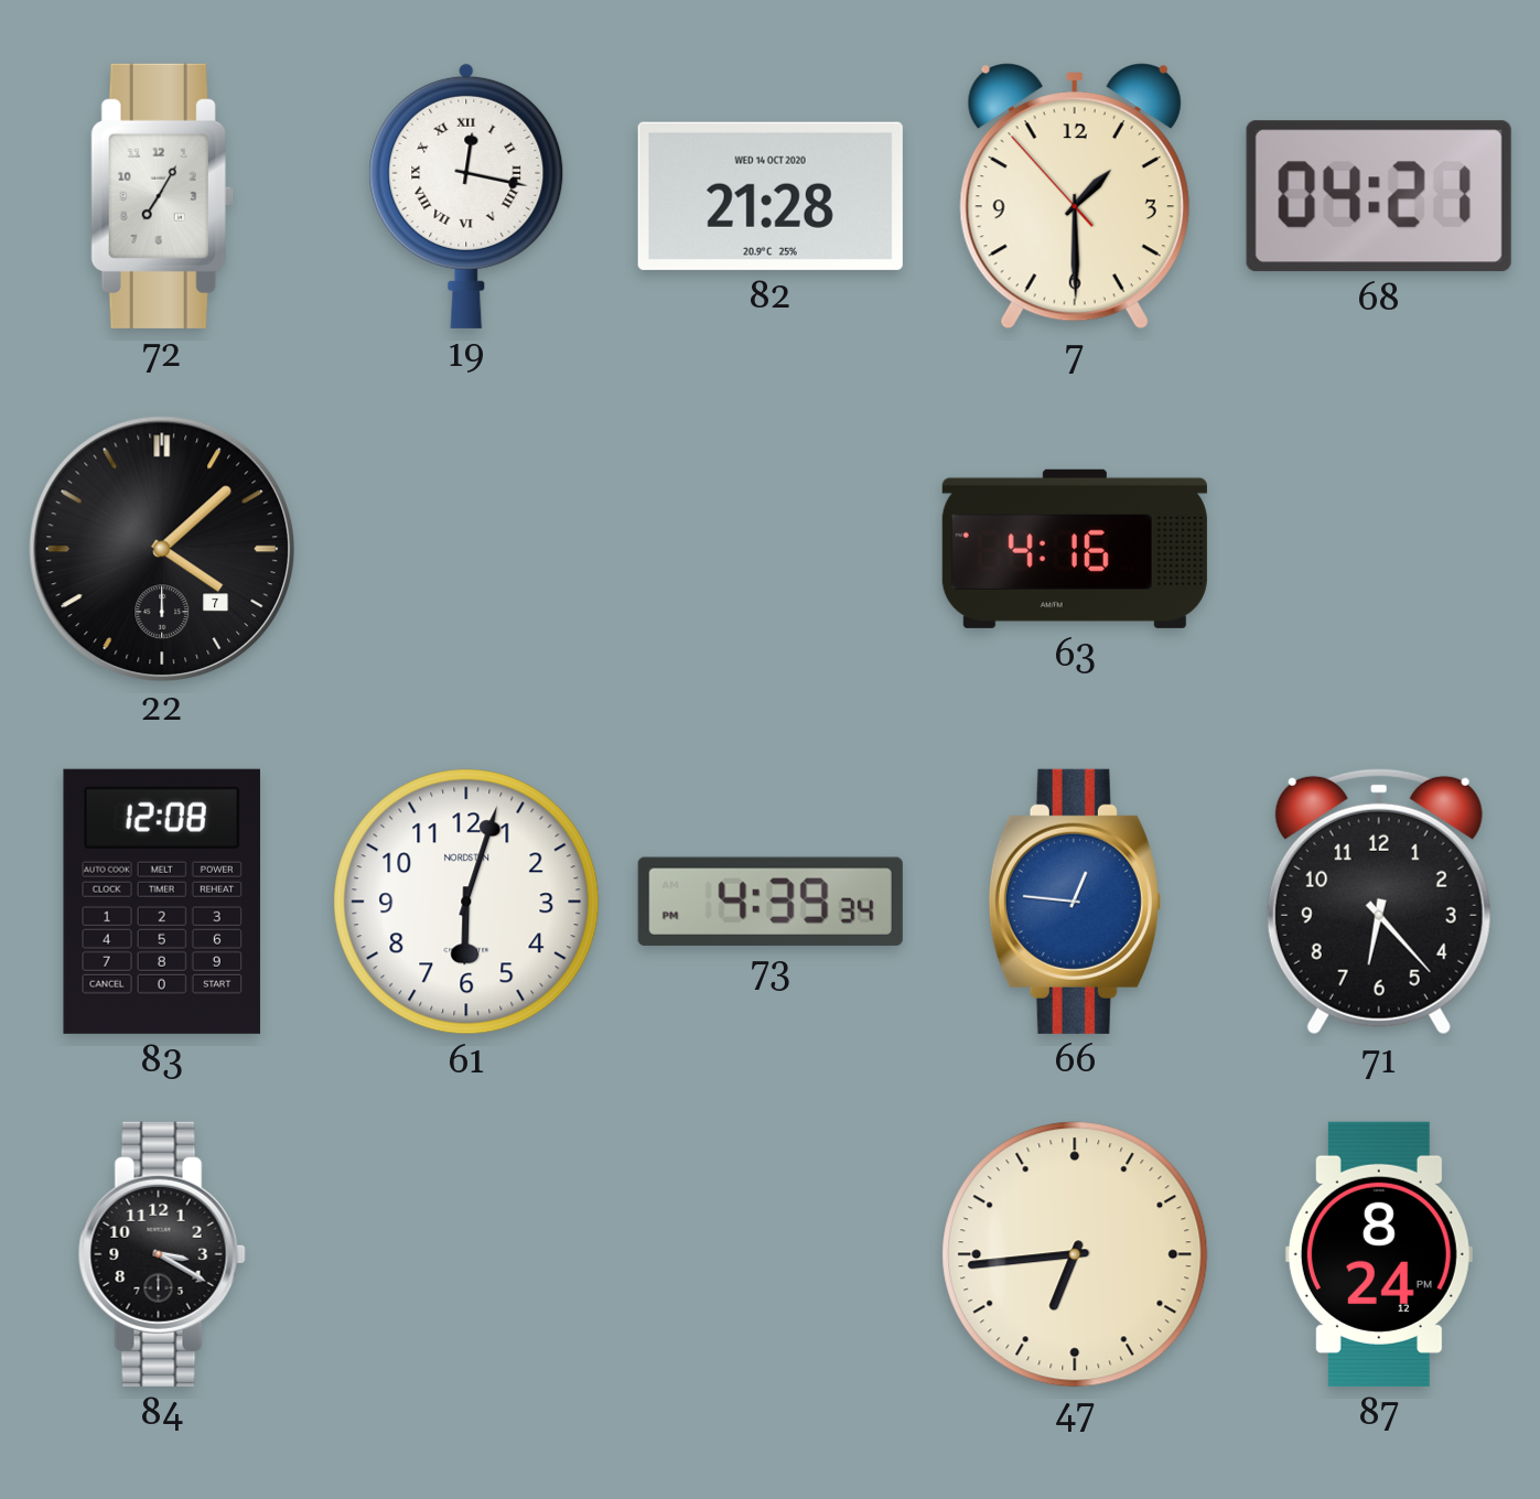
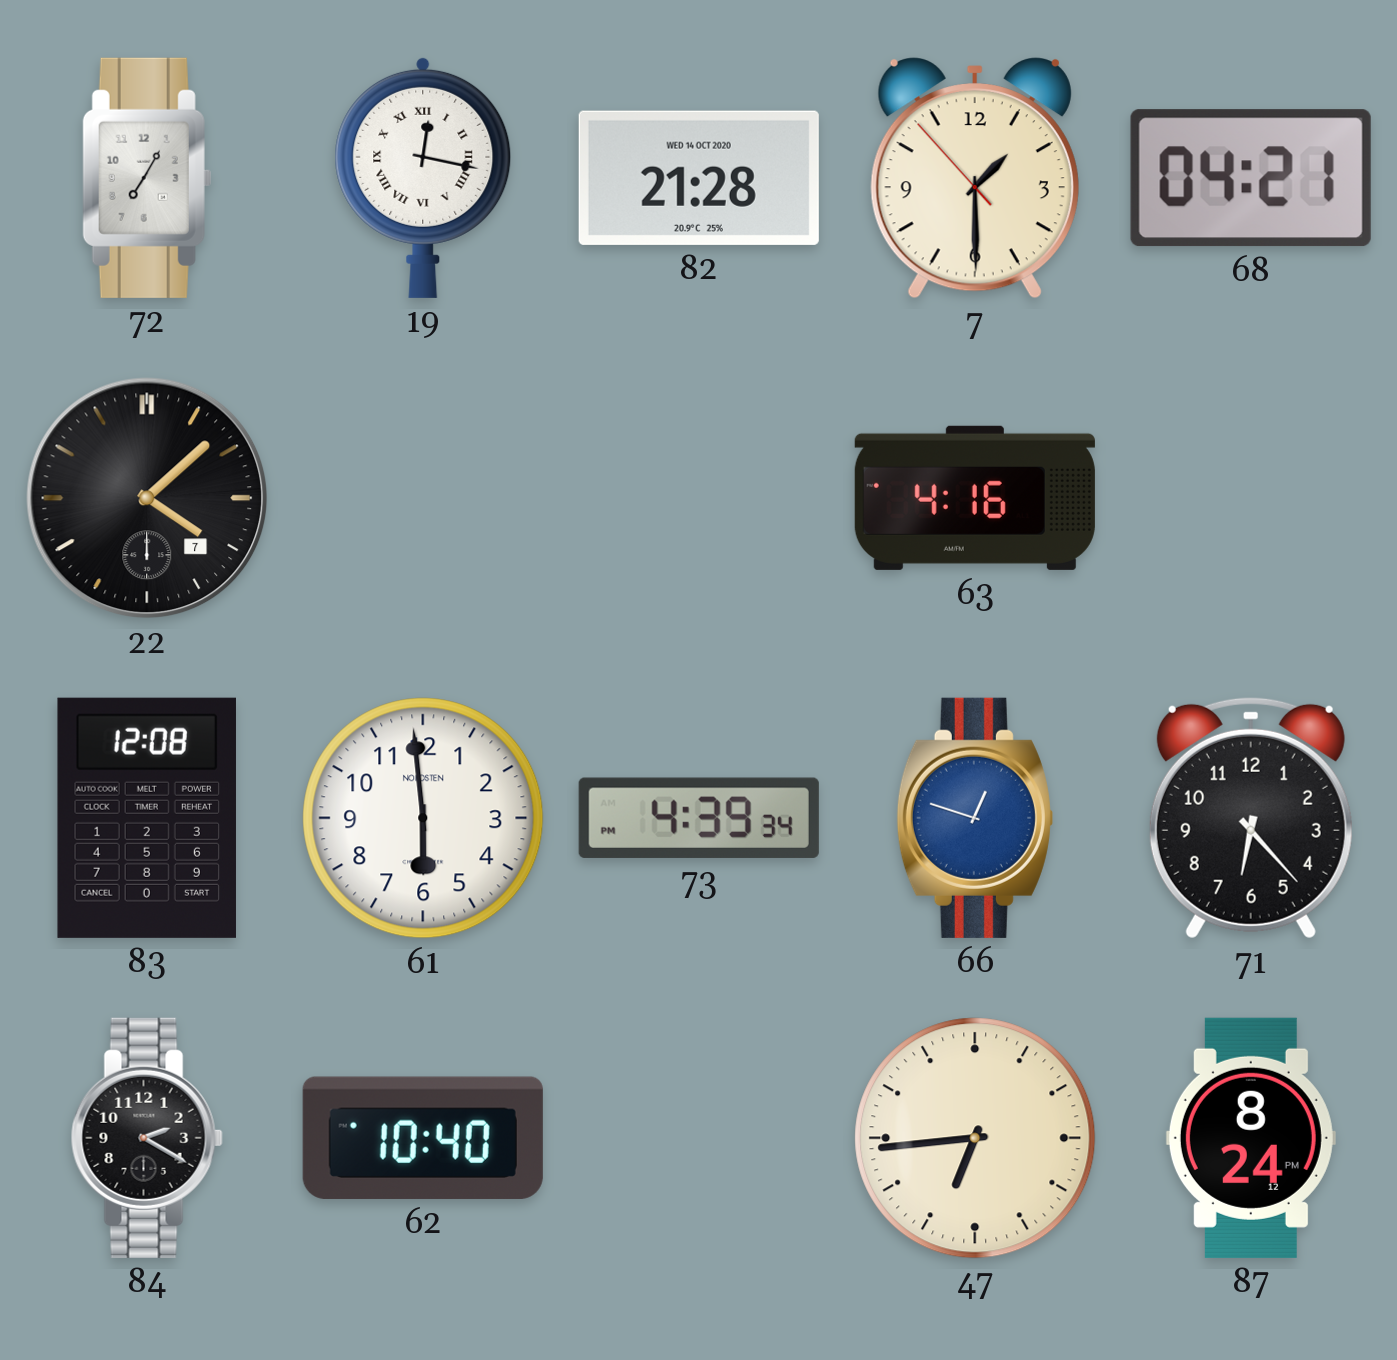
61: 6:03 -> 5:59
66: 12:46 -> 12:48
84: 3:20 -> 2:20
62: none -> 10:40
